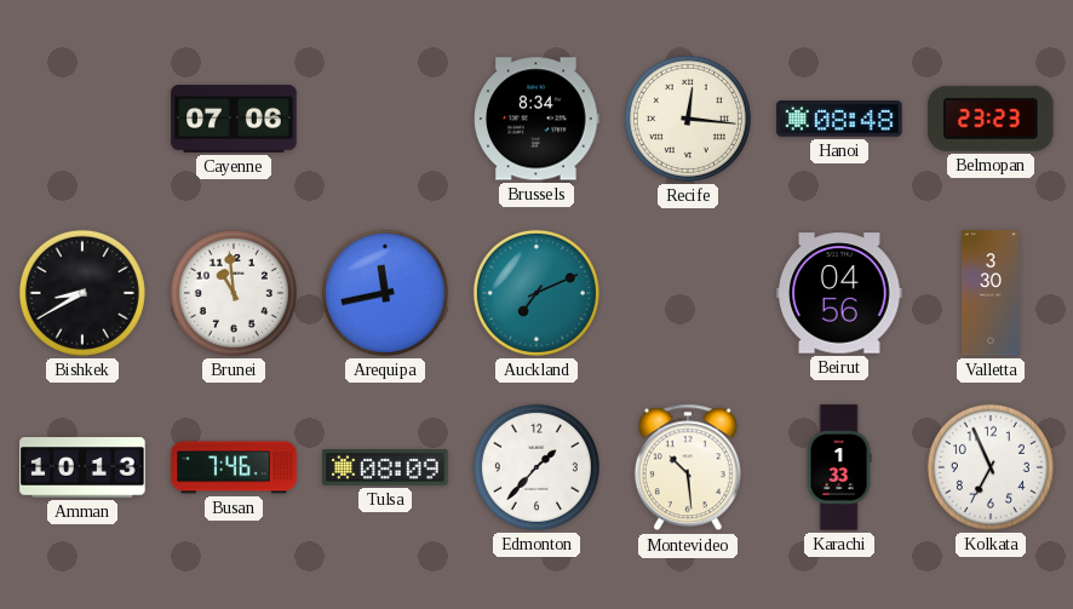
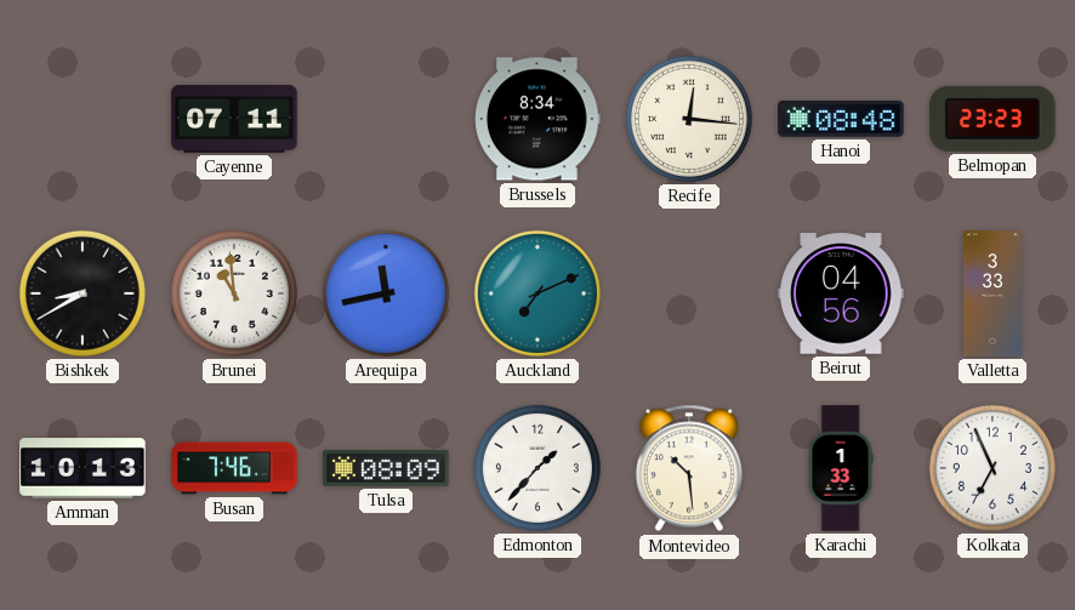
Cayenne: 07:06 -> 07:11
Valletta: 3:30 -> 3:33
